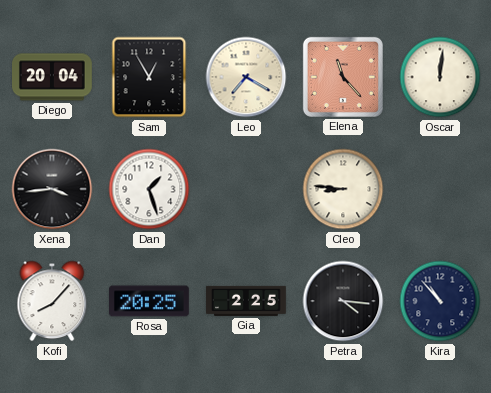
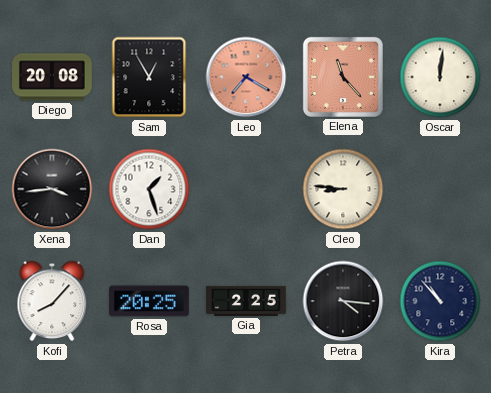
Diego: 20:04 -> 20:08
Leo dial: cream -> salmon
